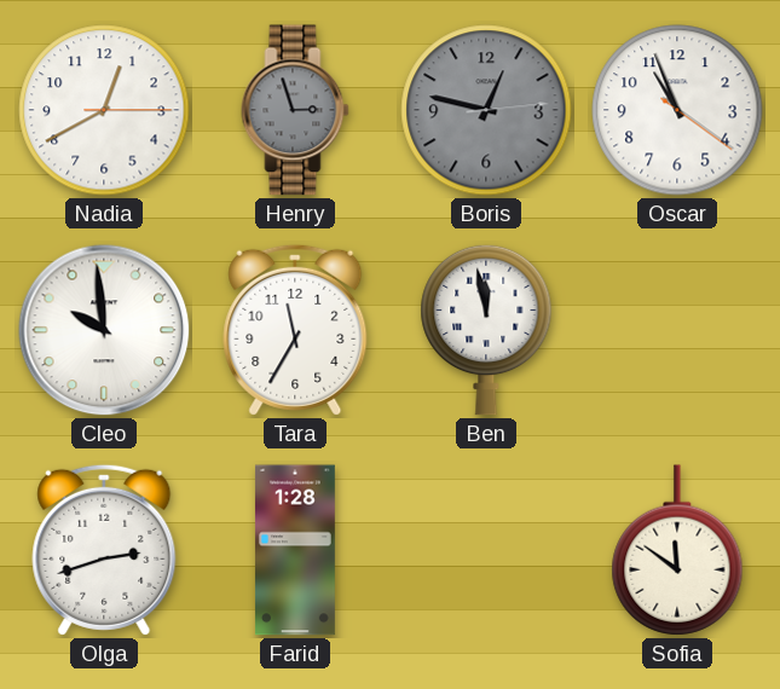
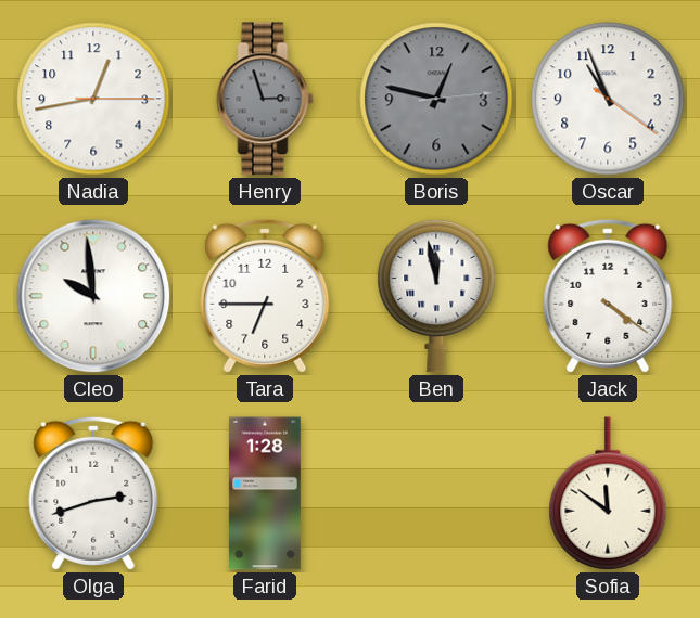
Nadia: 12:40 -> 12:43
Tara: 11:35 -> 6:45
Jack: none -> 4:21
